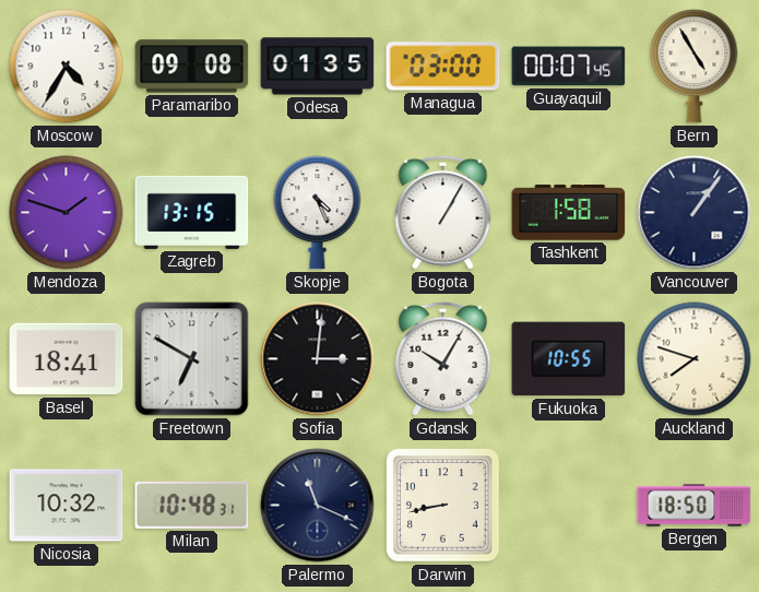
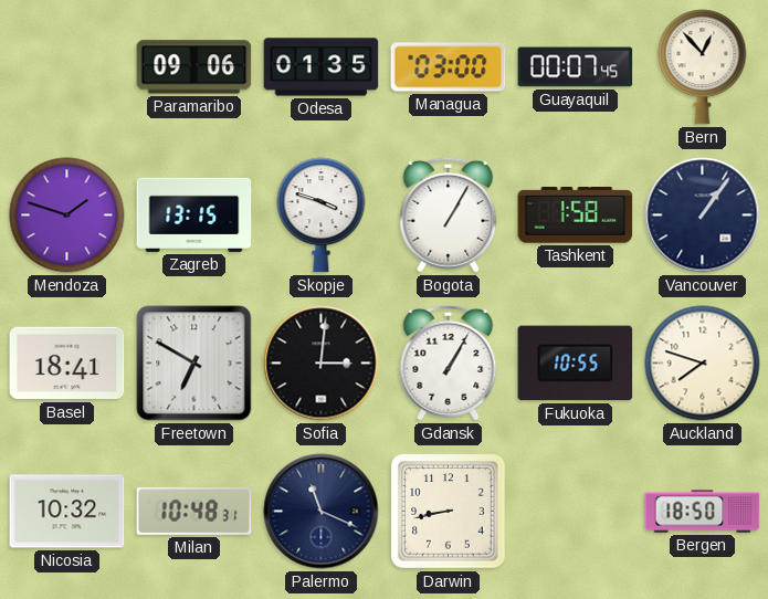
Moscow: 4:35 -> none
Paramaribo: 09:08 -> 09:06
Bern: 4:55 -> 12:53
Skopje: 4:26 -> 3:48
Gdansk: 10:05 -> 1:05
